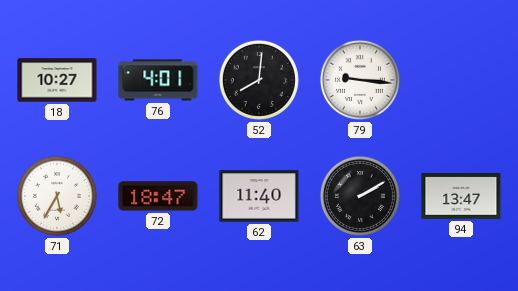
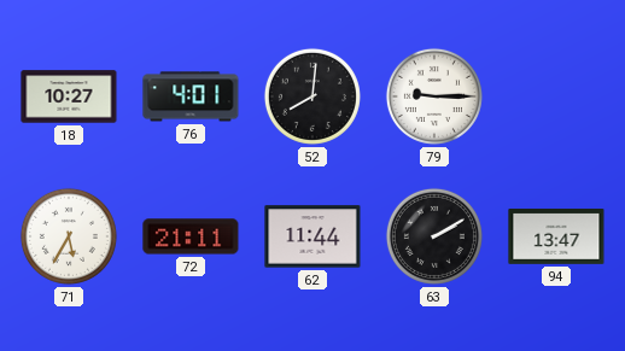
79: 9:16 -> 9:15
72: 18:47 -> 21:11
62: 11:40 -> 11:44
